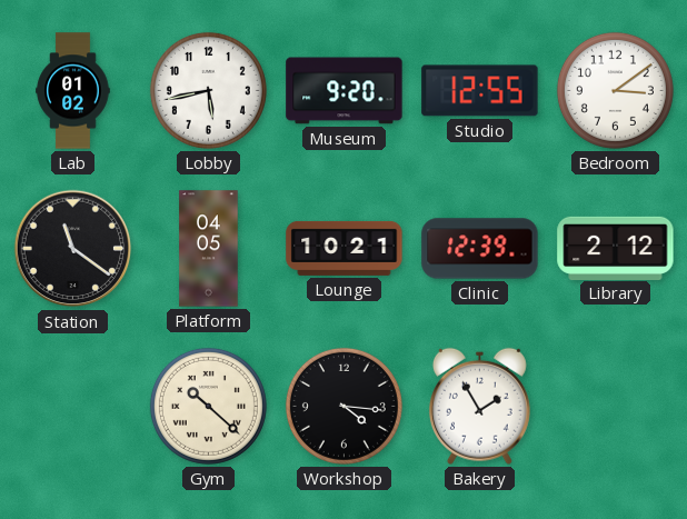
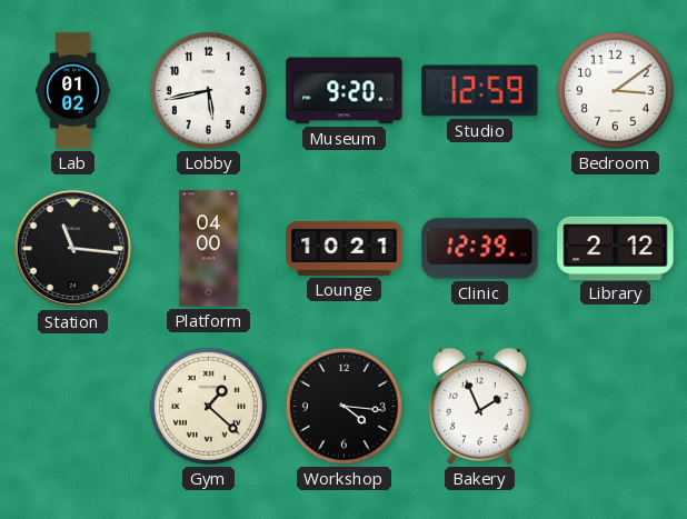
Studio: 12:55 -> 12:59
Station: 11:21 -> 11:16
Platform: 04:05 -> 04:00
Gym: 10:22 -> 1:22
Bakery: 1:55 -> 1:56
